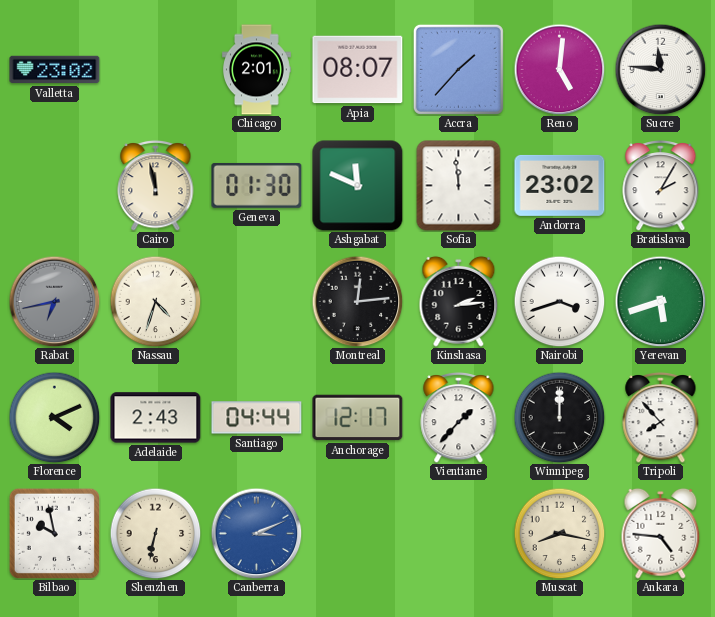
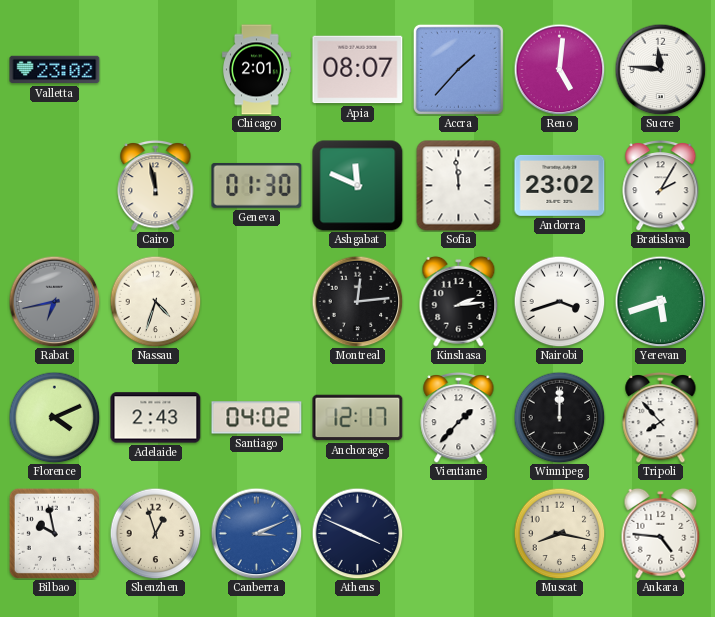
Santiago: 04:44 -> 04:02
Shenzhen: 6:32 -> 12:57
Athens: none -> 3:49
